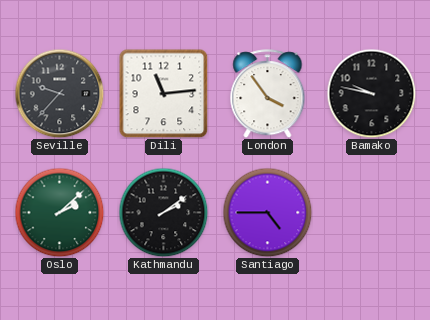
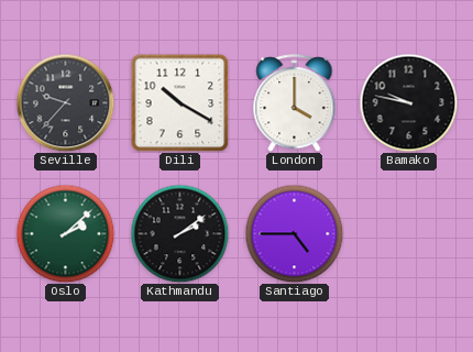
Dili: 11:14 -> 10:20
London: 3:54 -> 4:00
